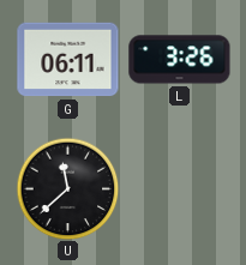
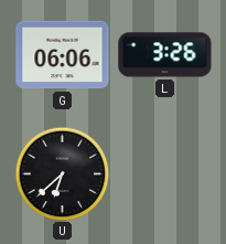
G: 06:11 -> 06:06
U: 11:38 -> 6:38
